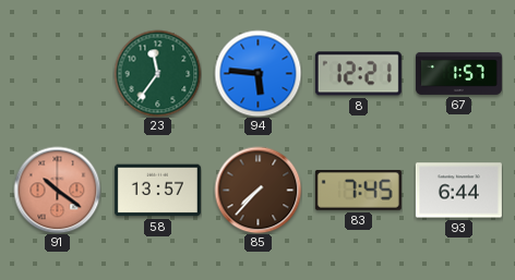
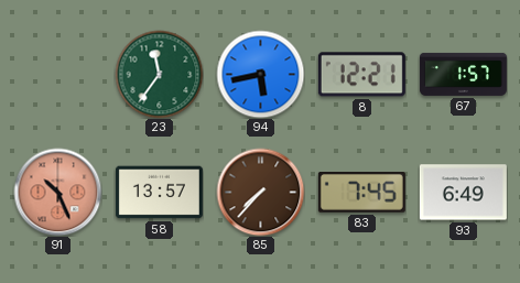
94: 5:46 -> 5:43
91: 10:21 -> 10:26
93: 6:44 -> 6:49
